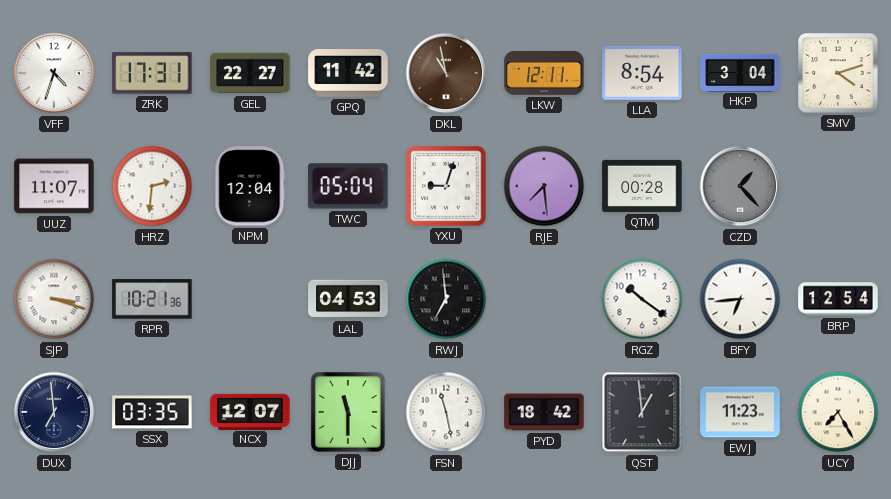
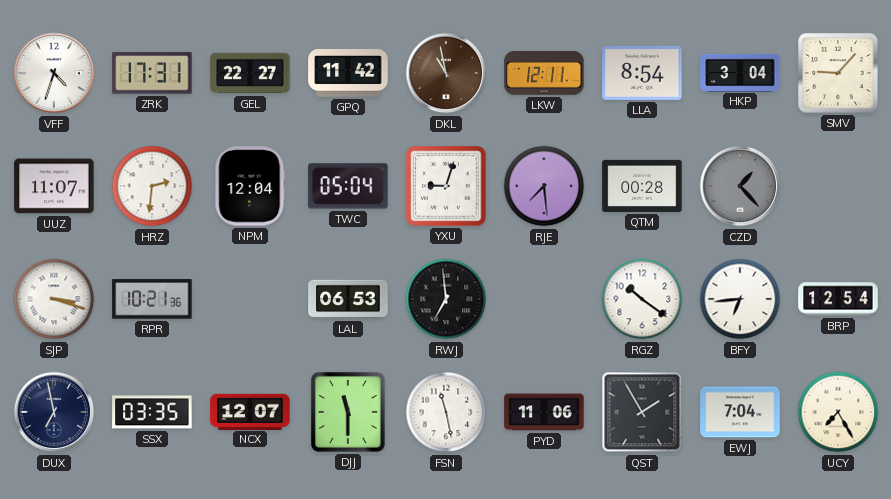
SMV: 4:12 -> 9:07
LAL: 04:53 -> 06:53
DUX: 6:59 -> 6:58
PYD: 18:42 -> 11:06
QST: 12:59 -> 1:55
EWJ: 11:23 -> 7:04
